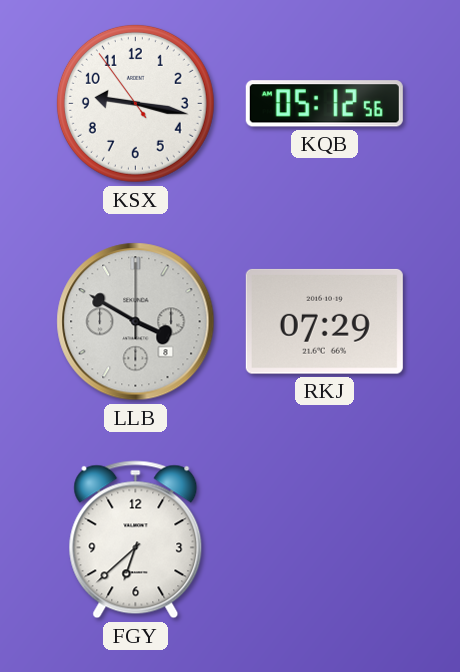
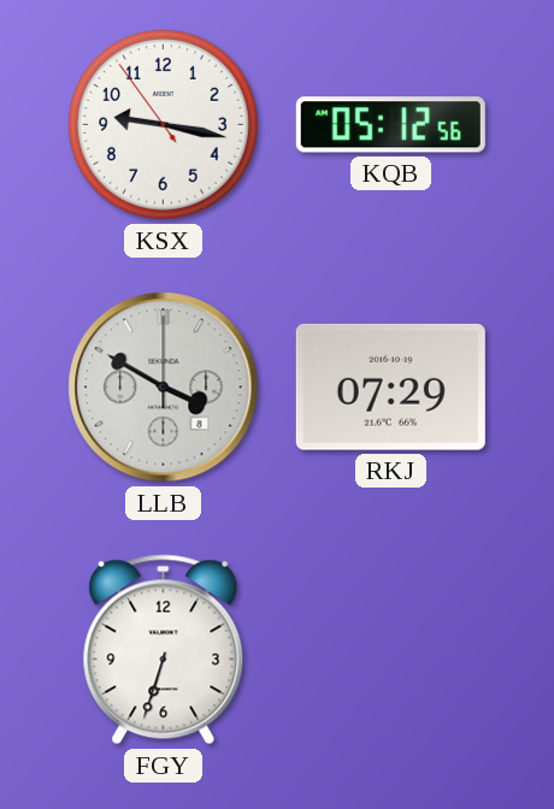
FGY: 6:38 -> 6:33
